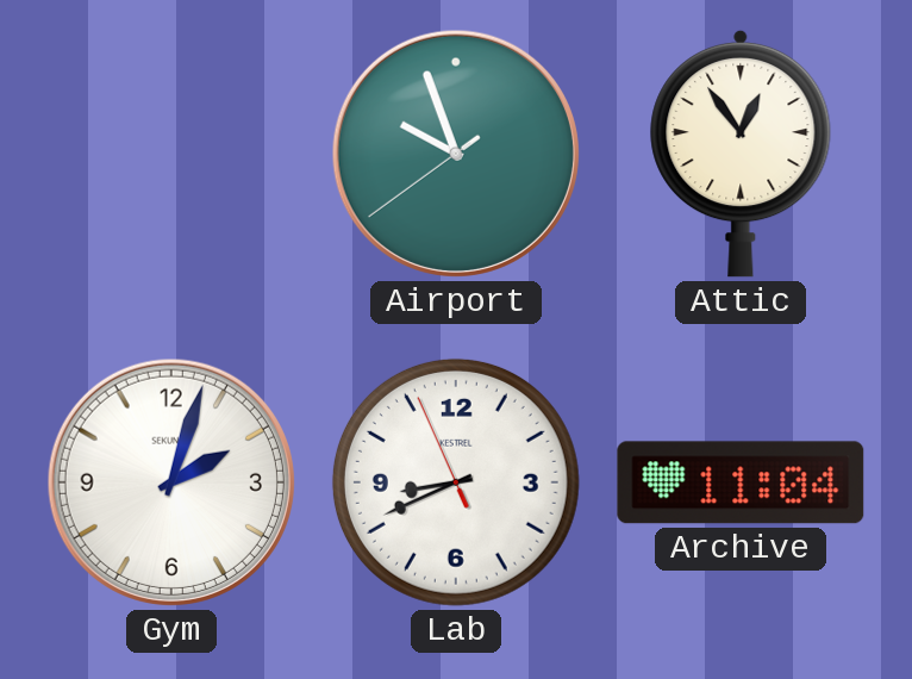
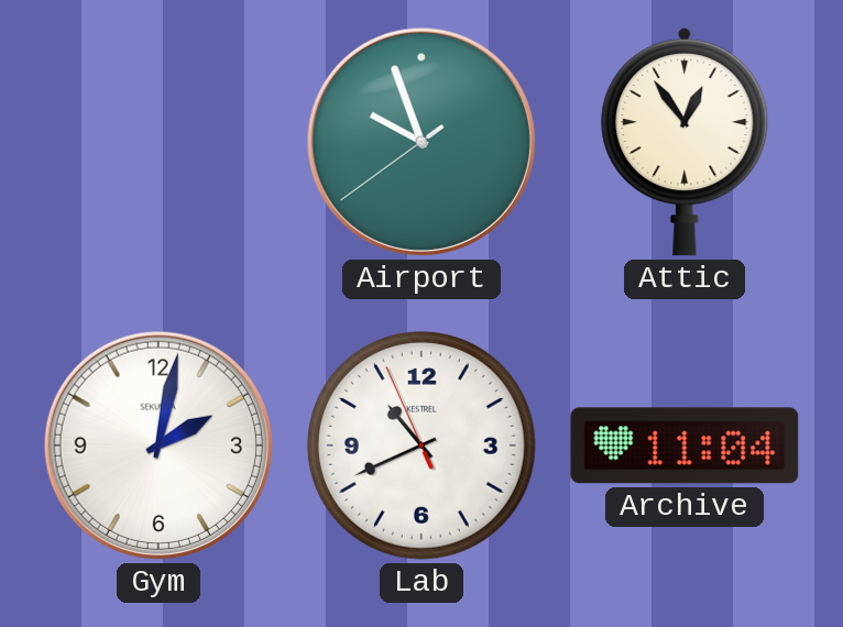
Gym: 2:03 -> 2:02
Lab: 8:40 -> 10:40
